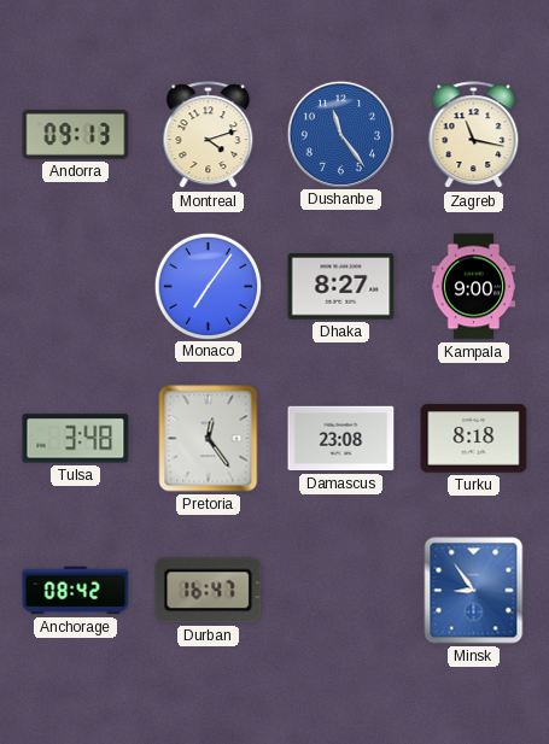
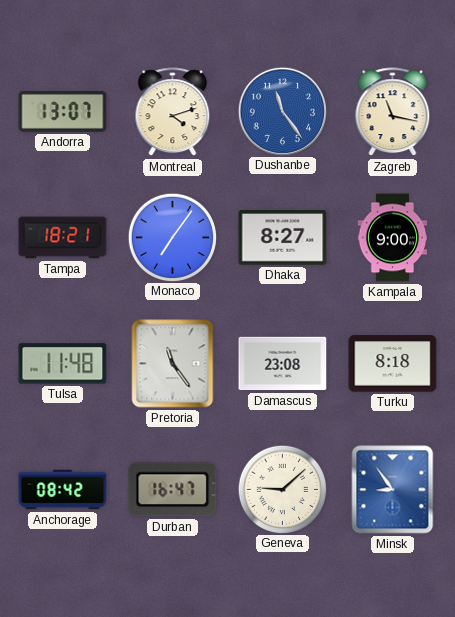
Andorra: 09:13 -> 13:07
Tampa: none -> 18:21
Tulsa: 3:48 -> 11:48
Pretoria: 12:24 -> 11:24
Geneva: none -> 9:08
